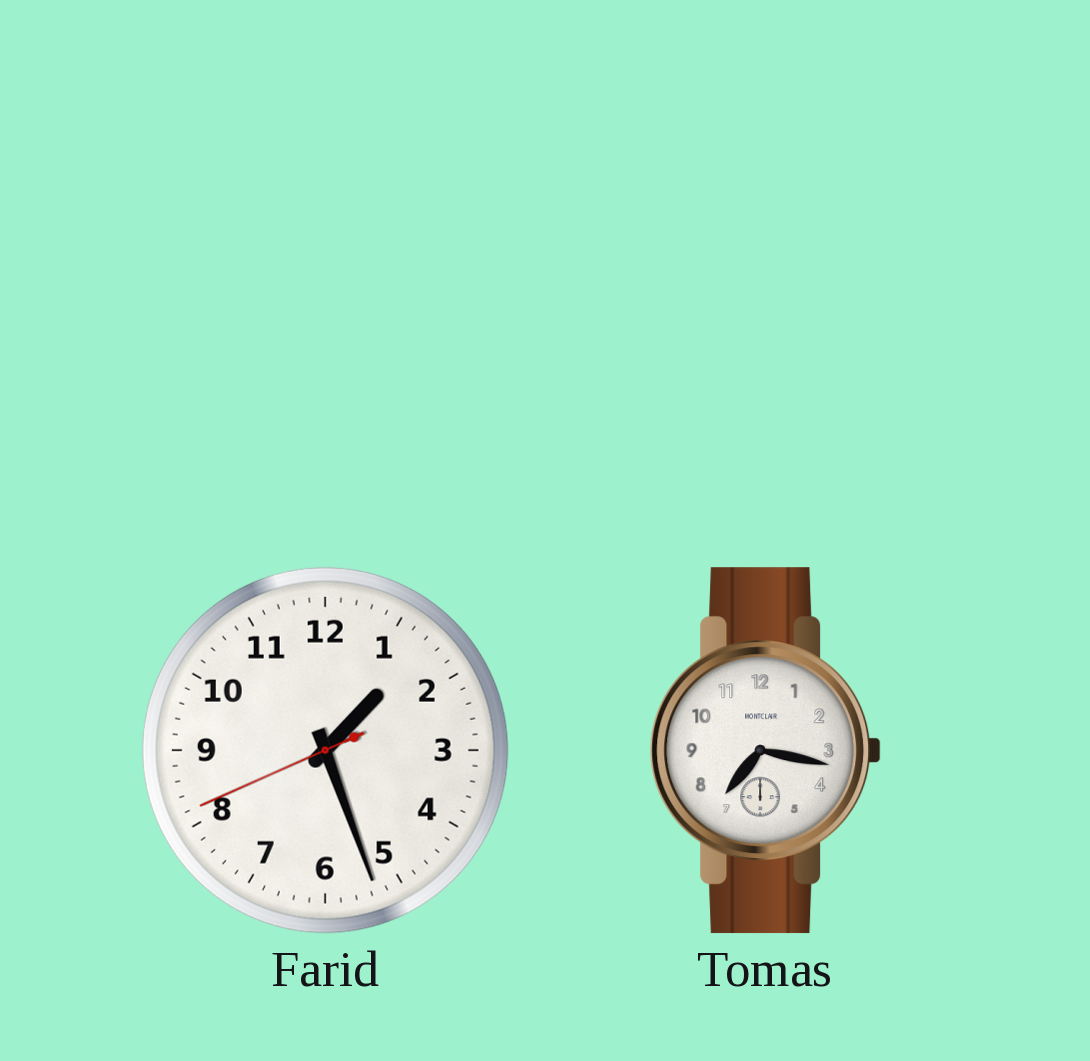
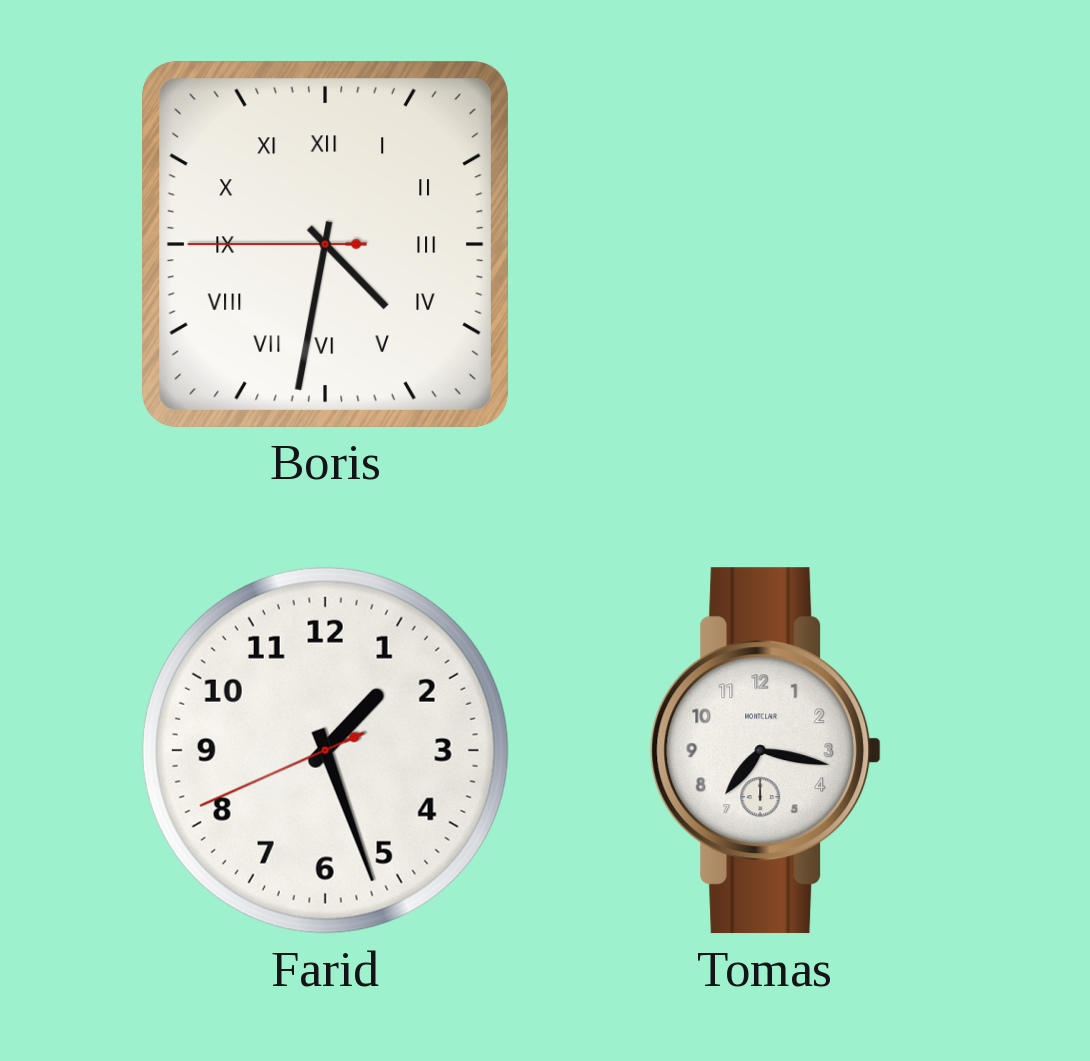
Boris: none -> 4:31
